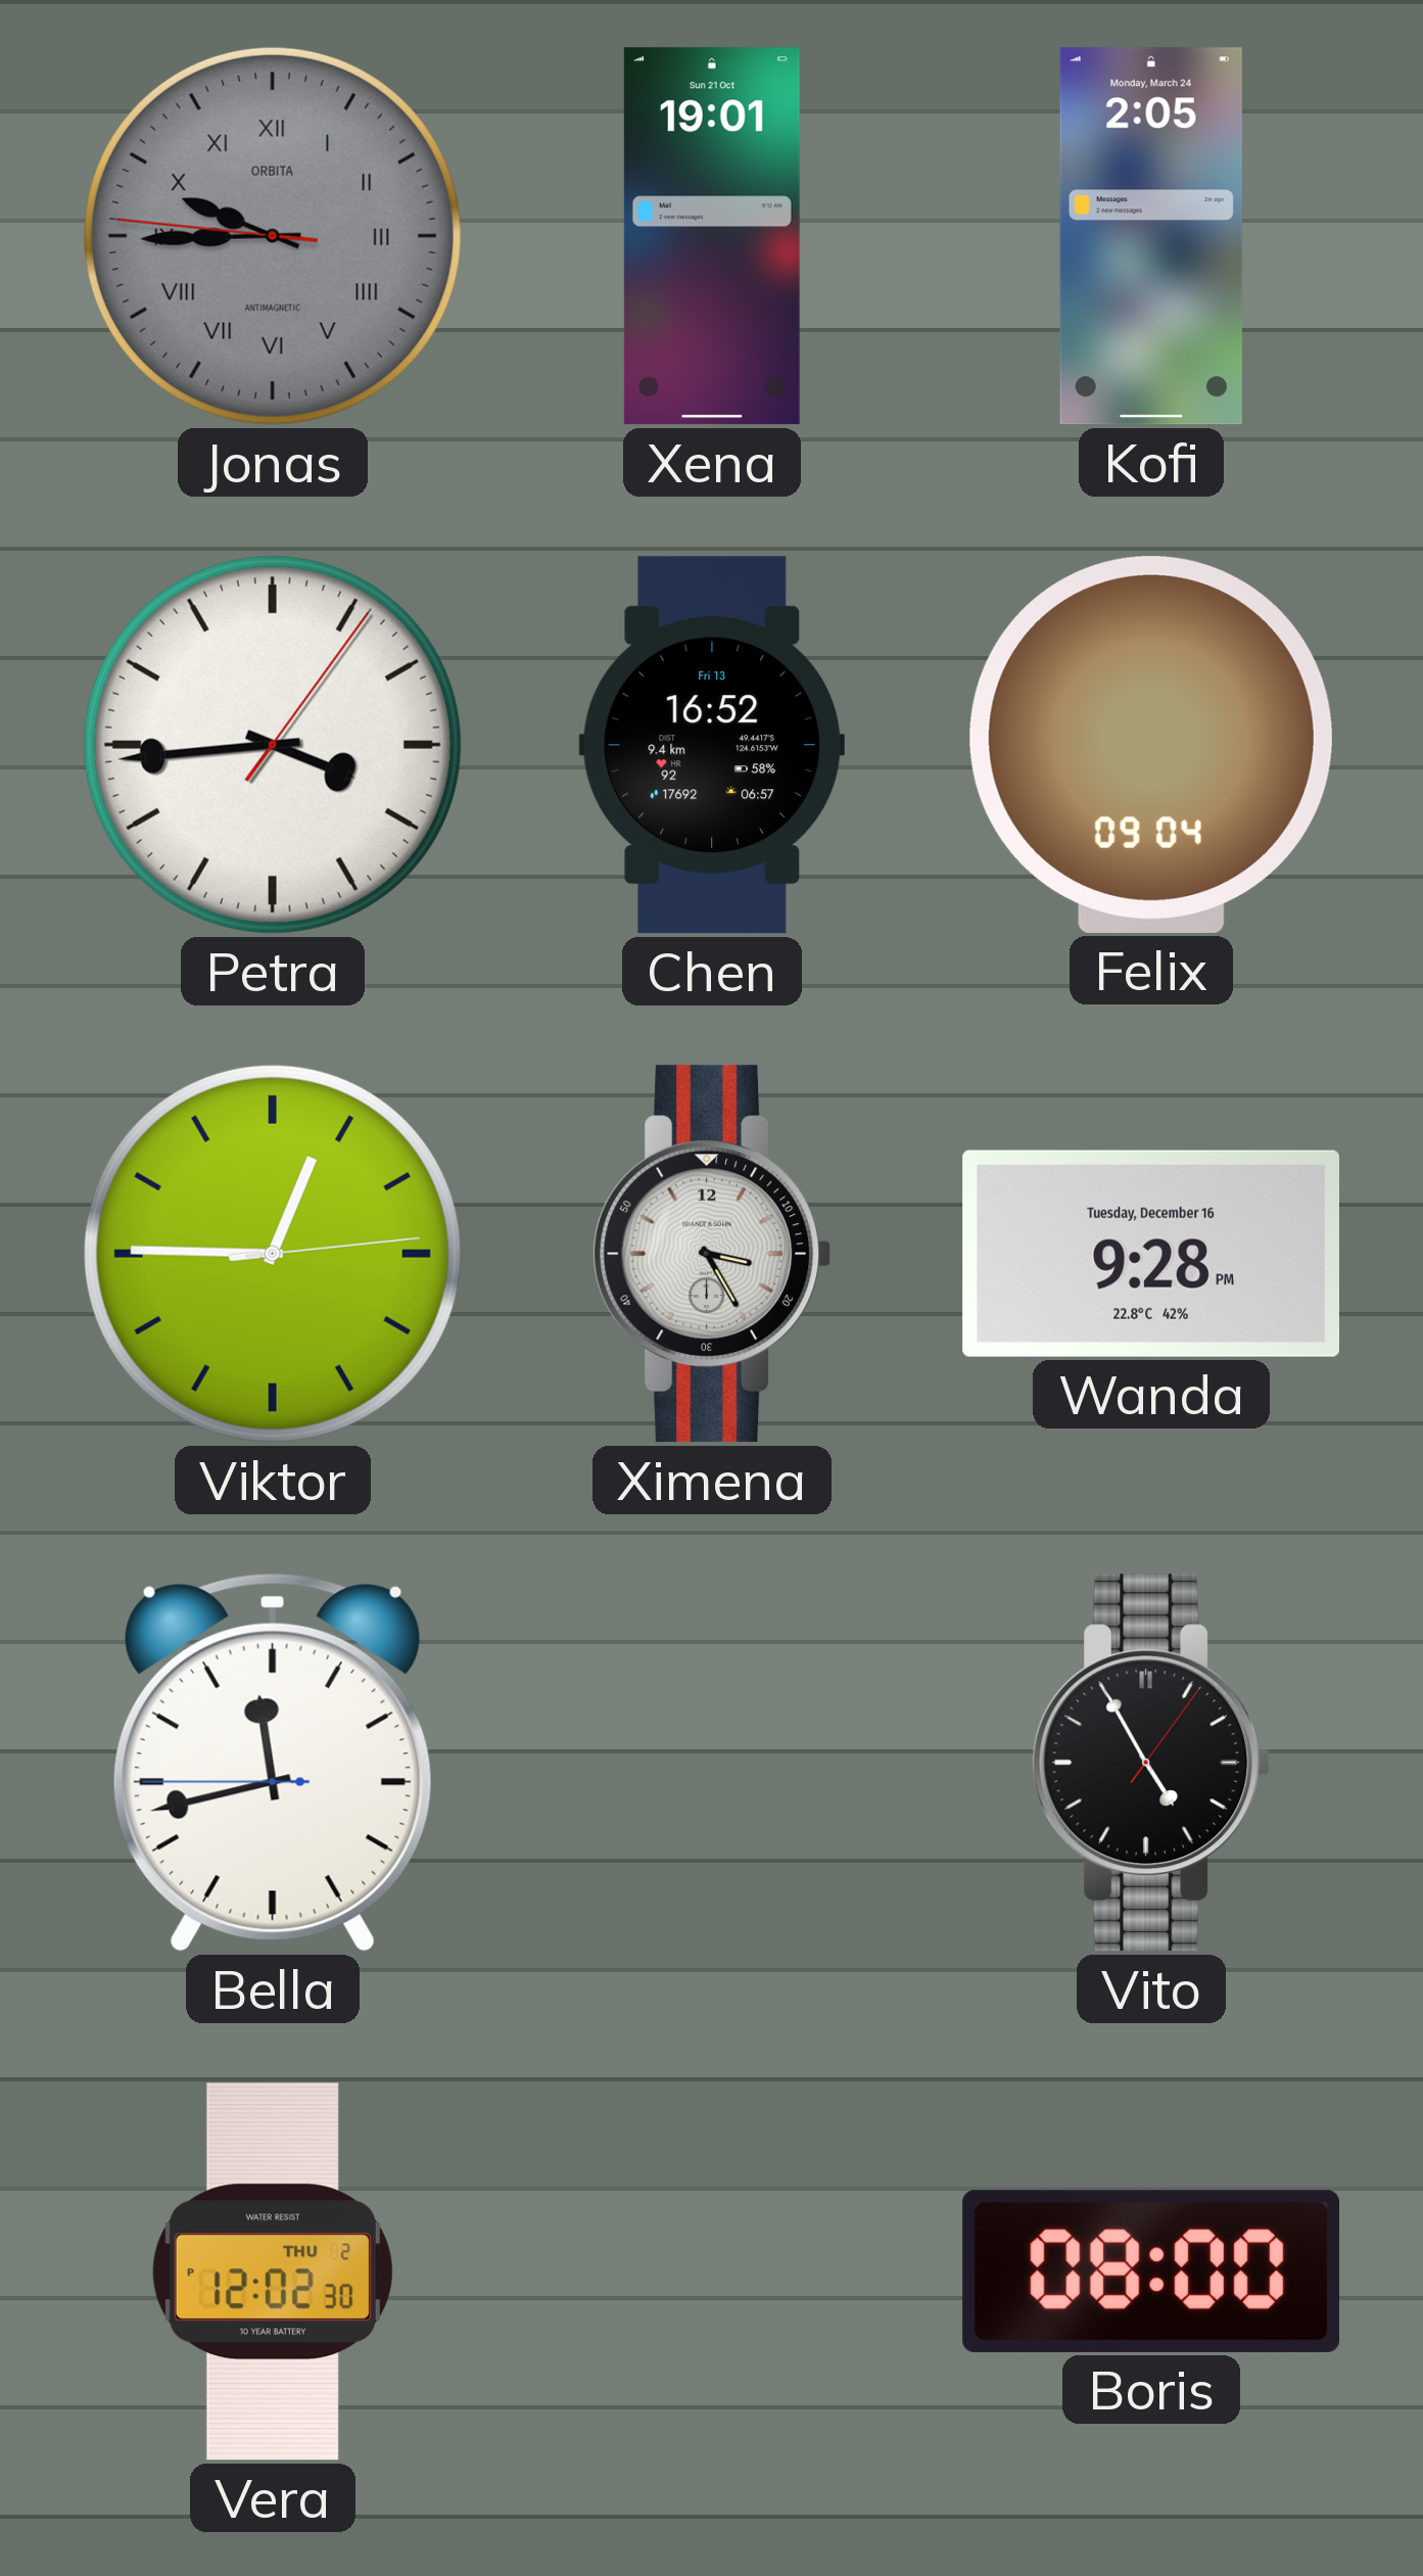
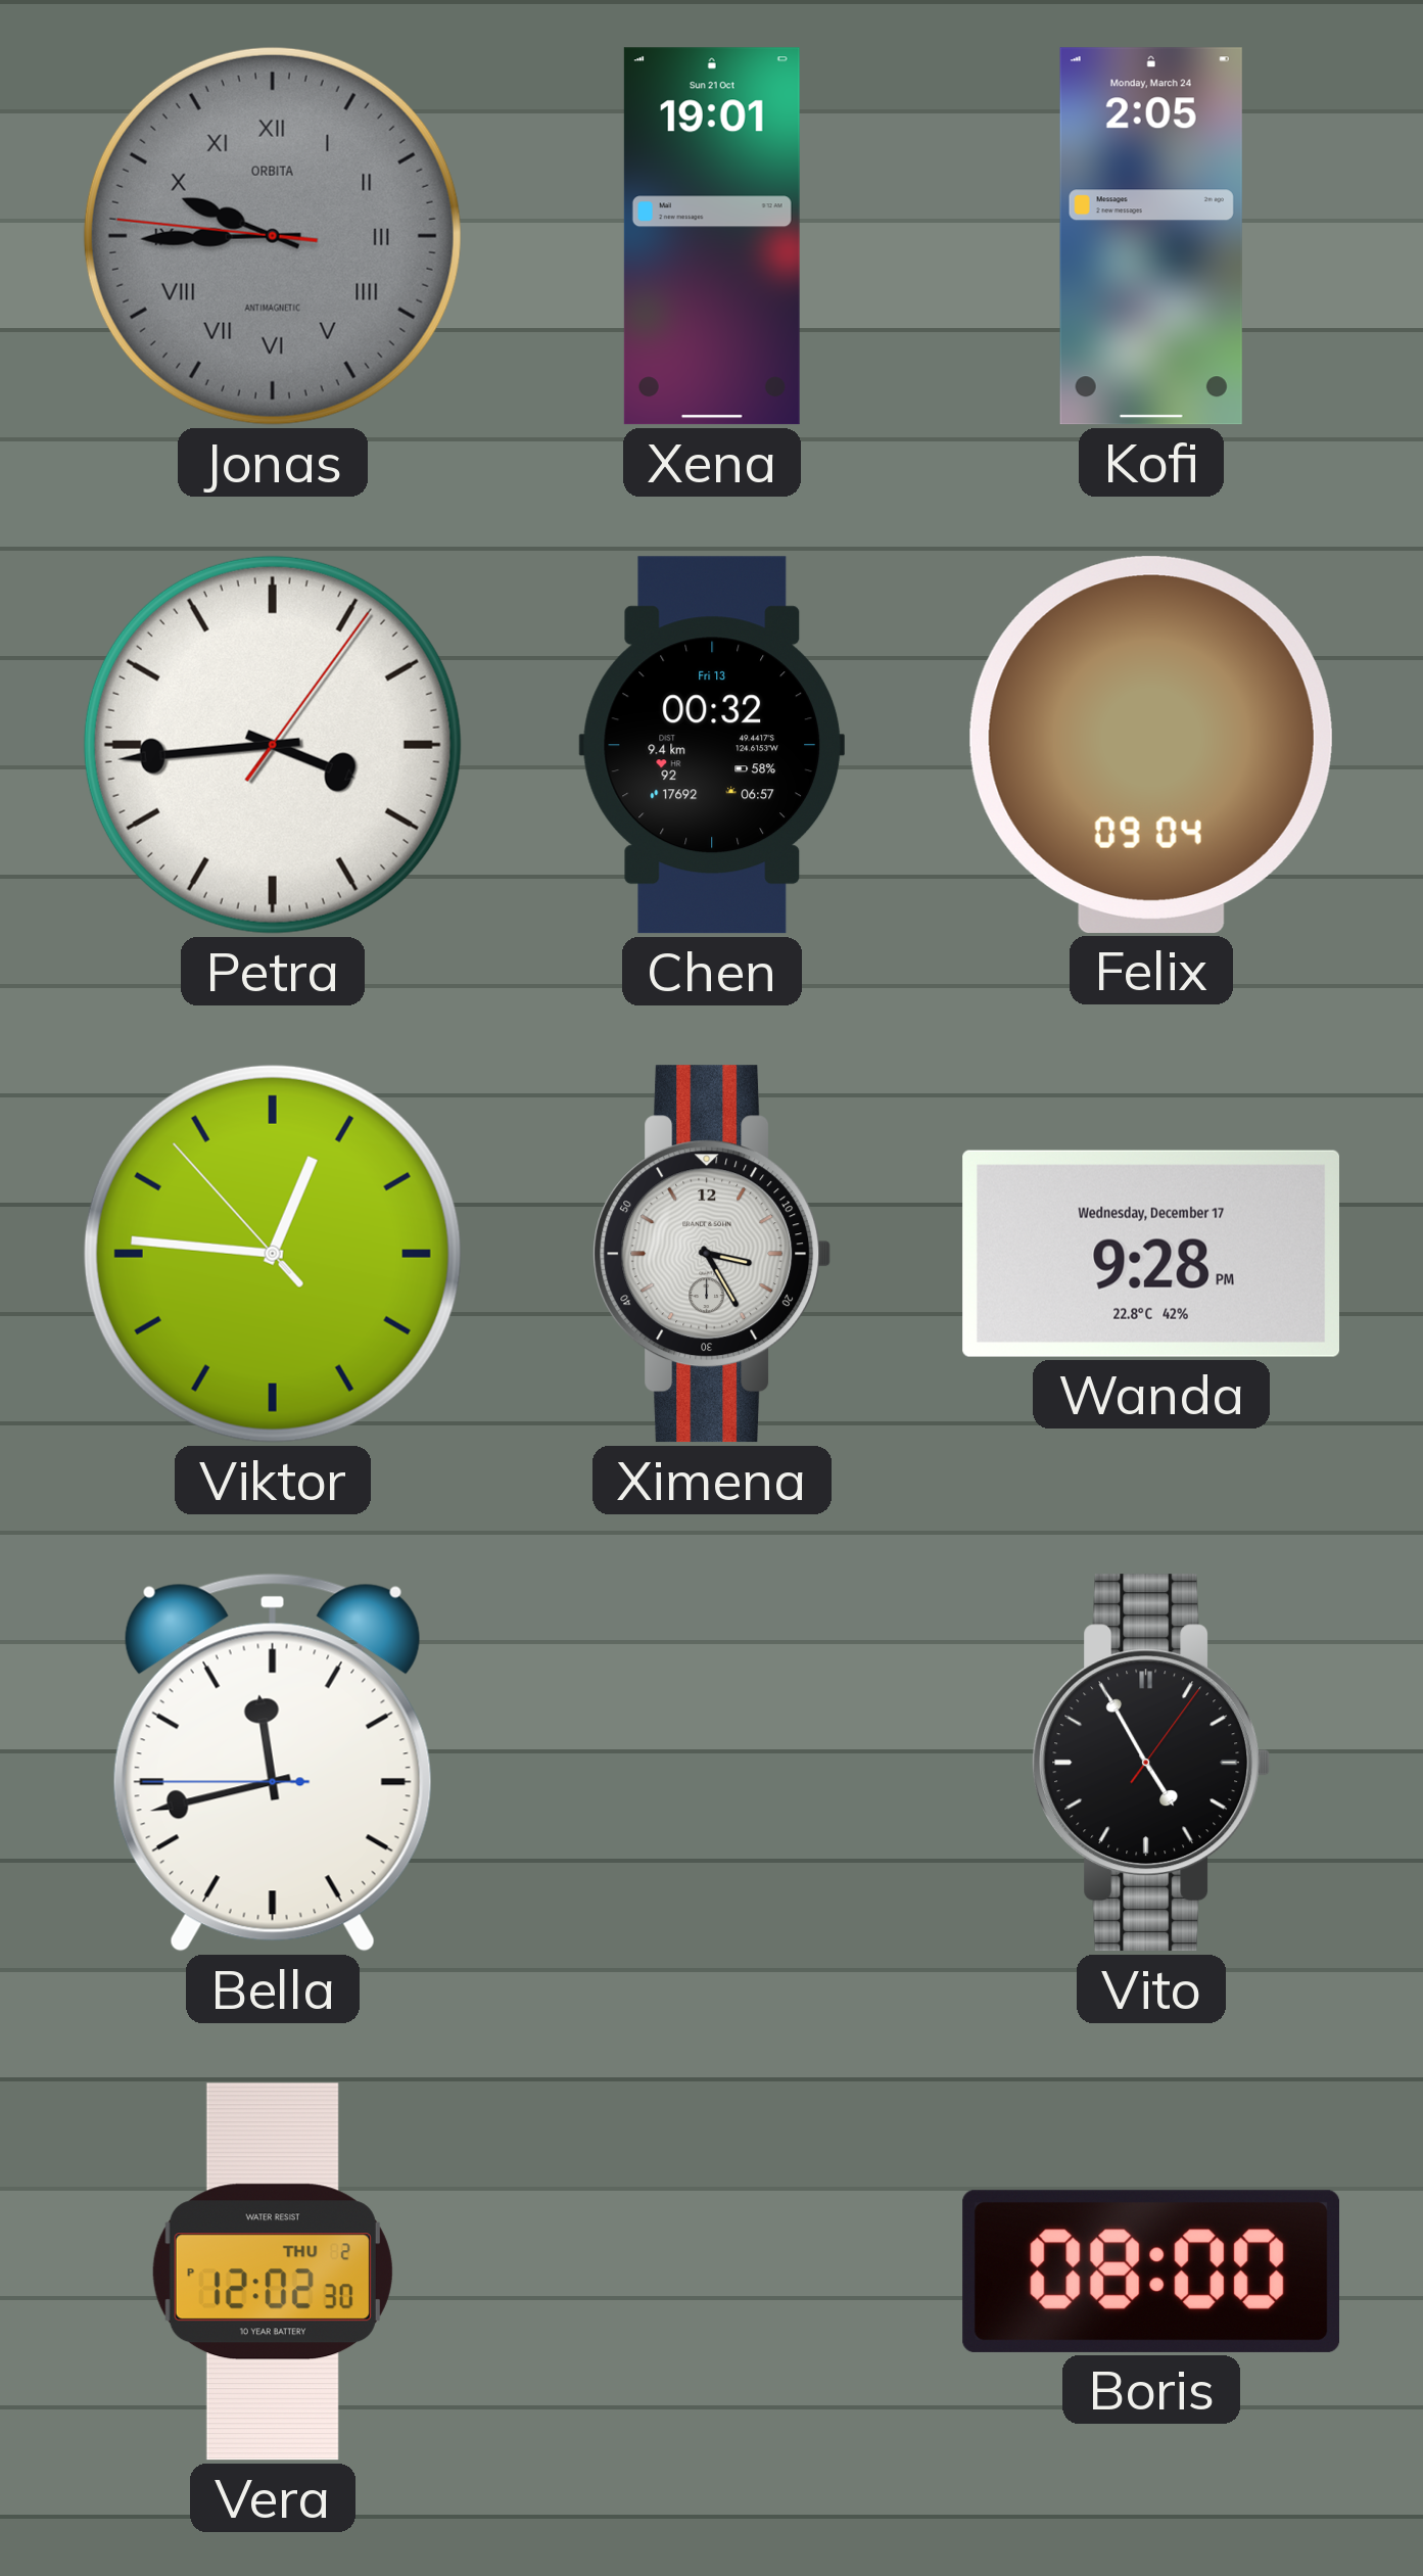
Chen: 16:52 -> 00:32
Viktor: 12:45:14 -> 12:45:53
Wanda date: Tuesday, December 16 -> Wednesday, December 17
